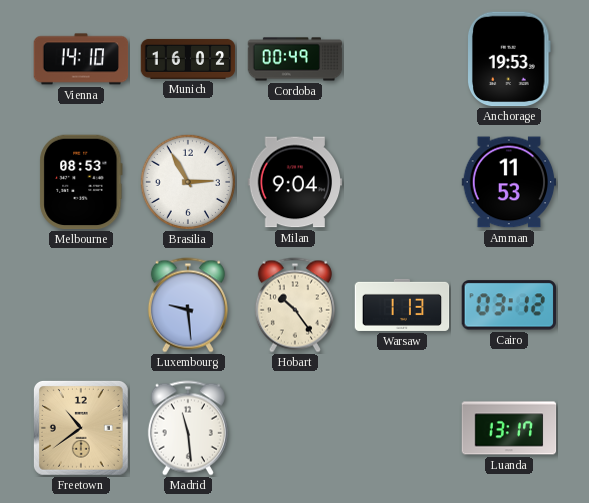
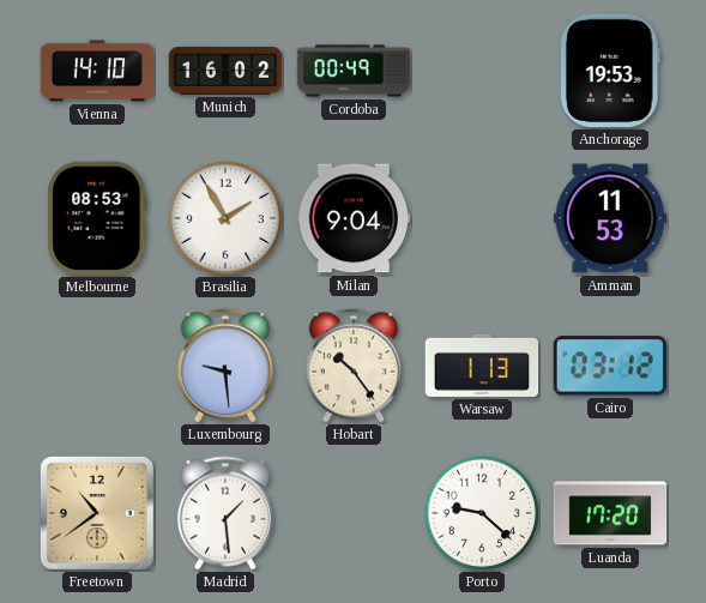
Brasilia: 2:55 -> 1:55
Madrid: 11:29 -> 1:29
Porto: none -> 9:22
Luanda: 13:17 -> 17:20
